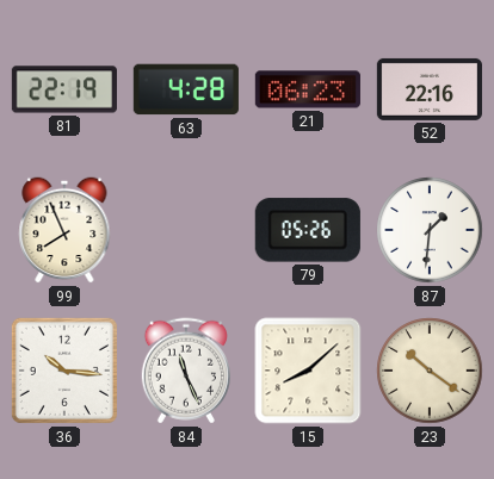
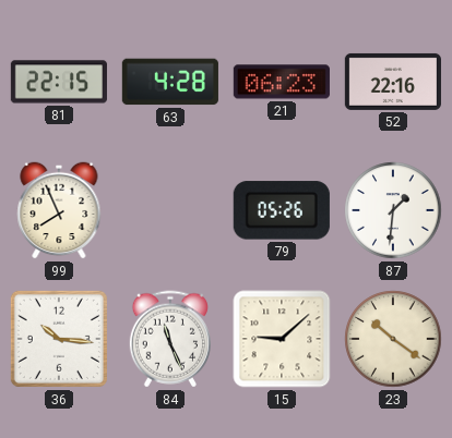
81: 22:19 -> 22:15
15: 8:08 -> 9:08
